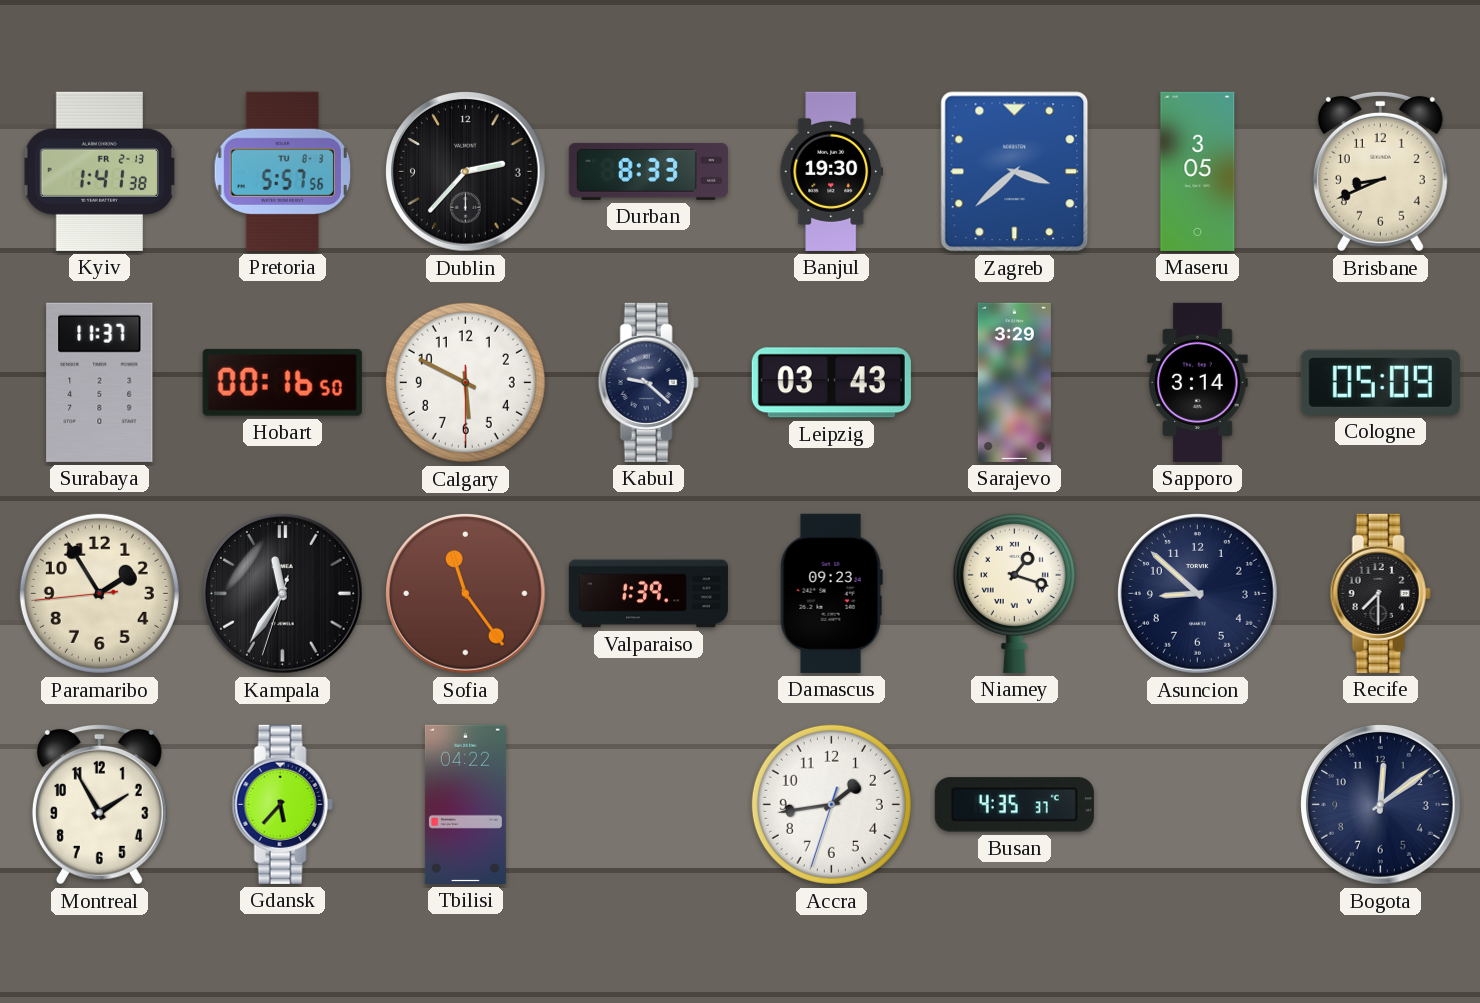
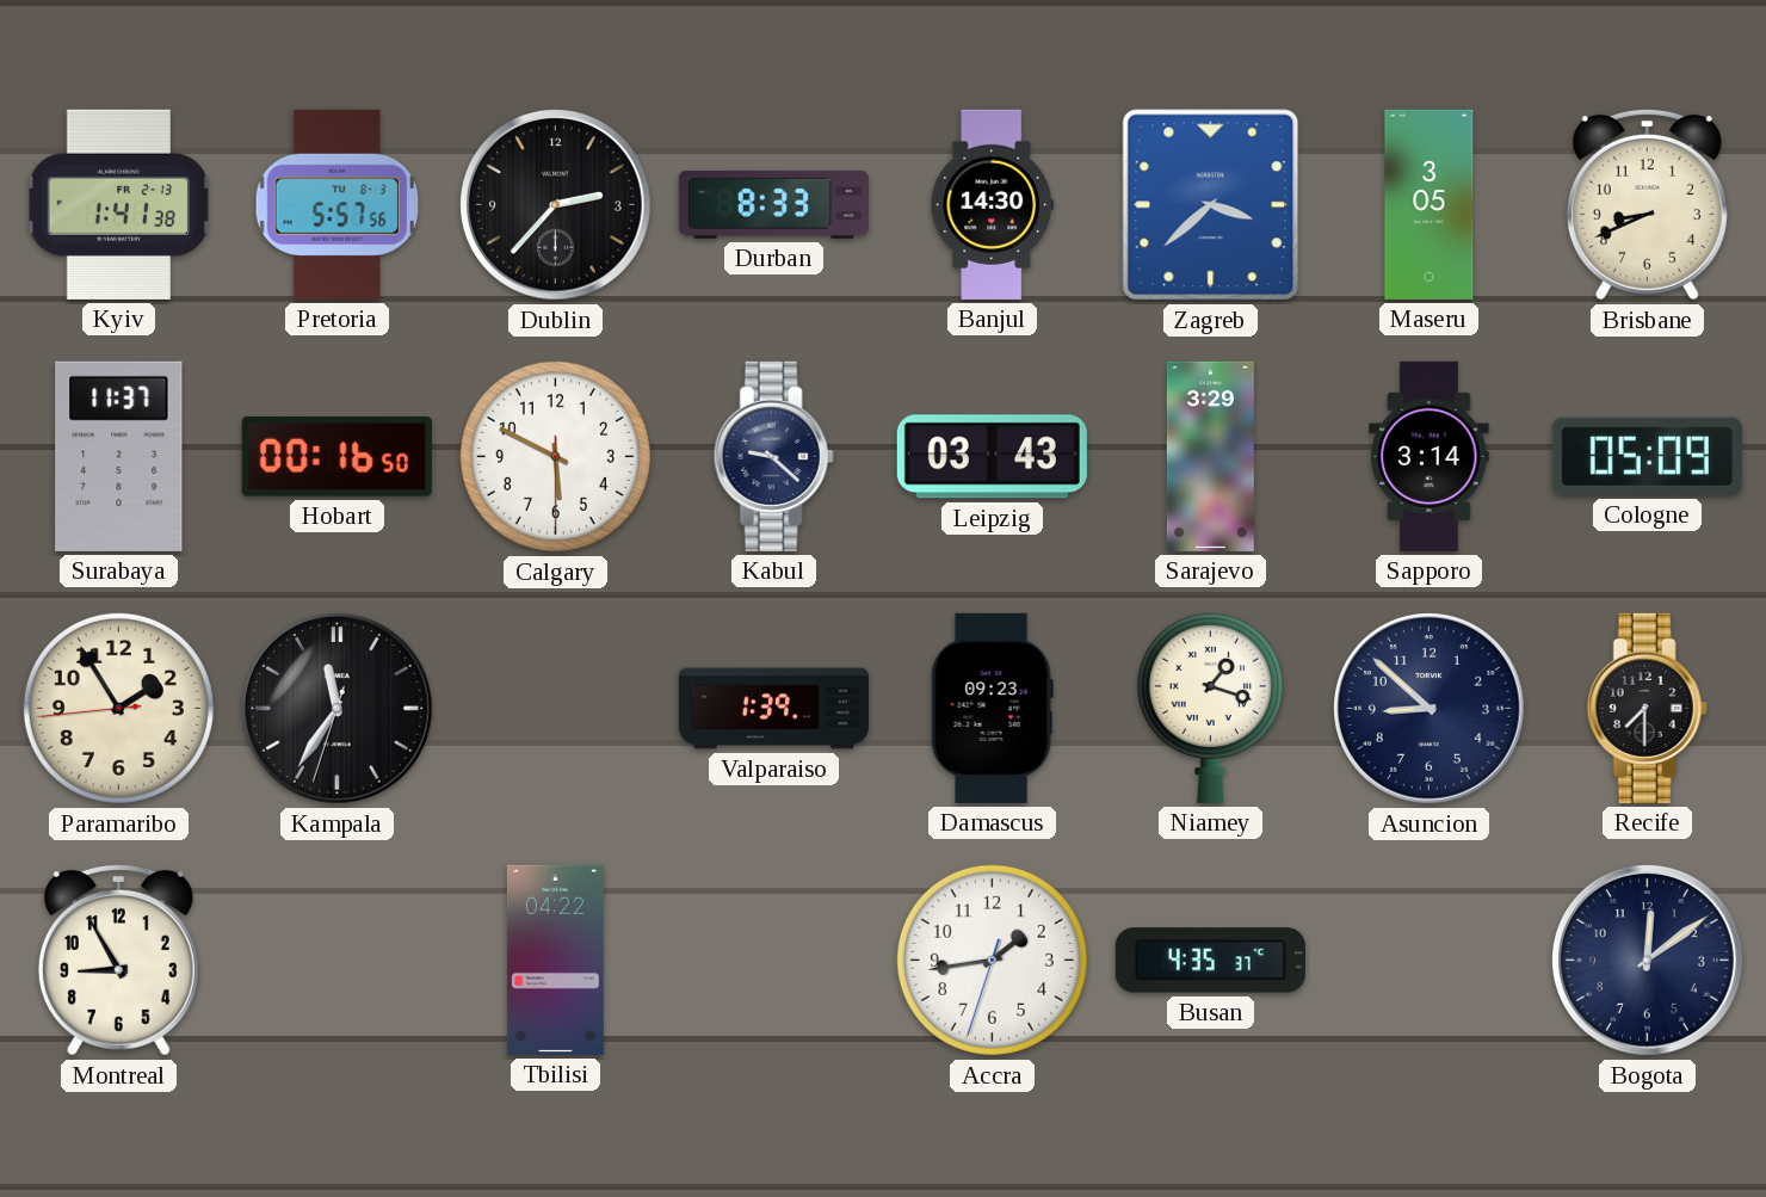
Banjul: 19:30 -> 14:30
Sofia: 11:24 -> none
Montreal: 1:55 -> 8:55
Gdansk: 5:37 -> none
